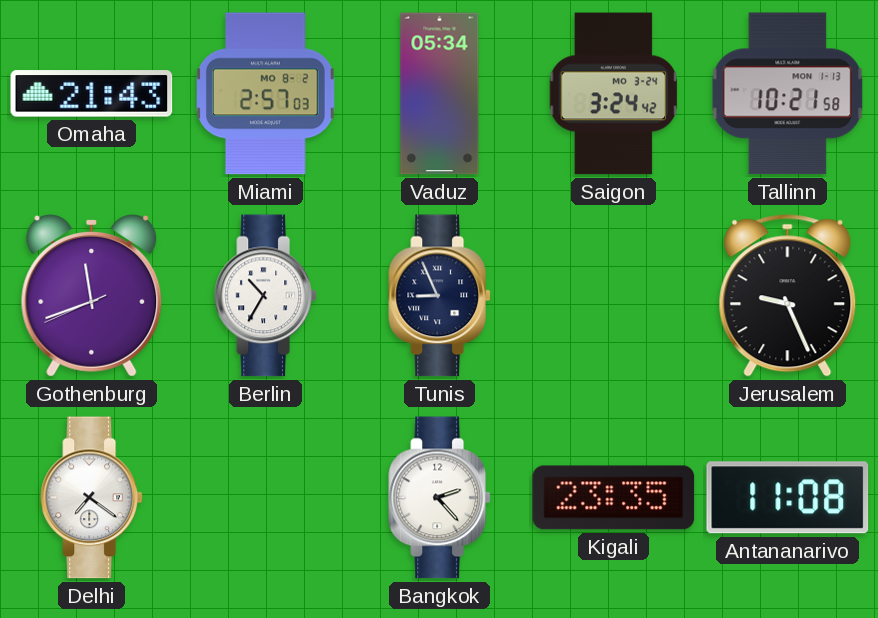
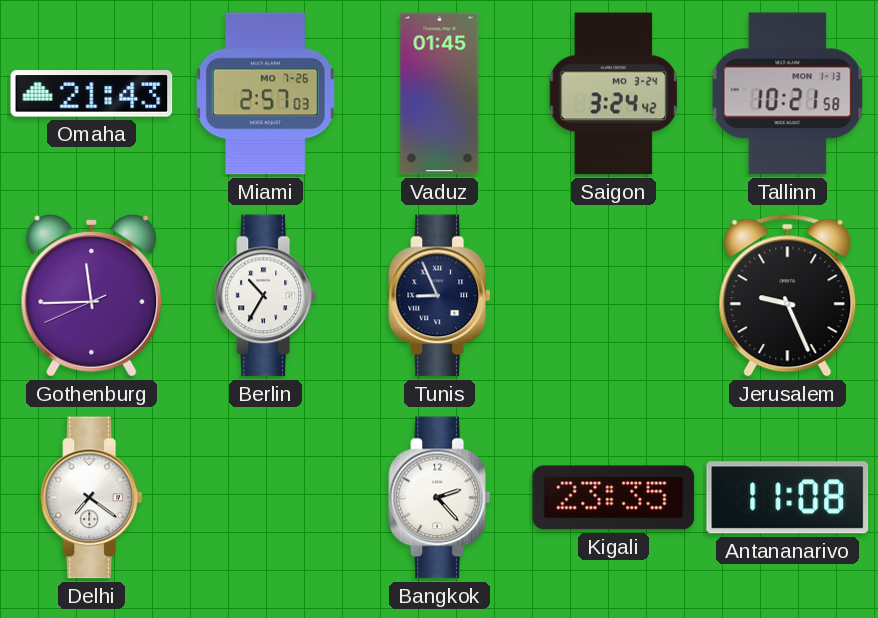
Miami date: MO 8-2 -> MO 7-26
Vaduz: 05:34 -> 01:45
Gothenburg: 11:41 -> 11:44
